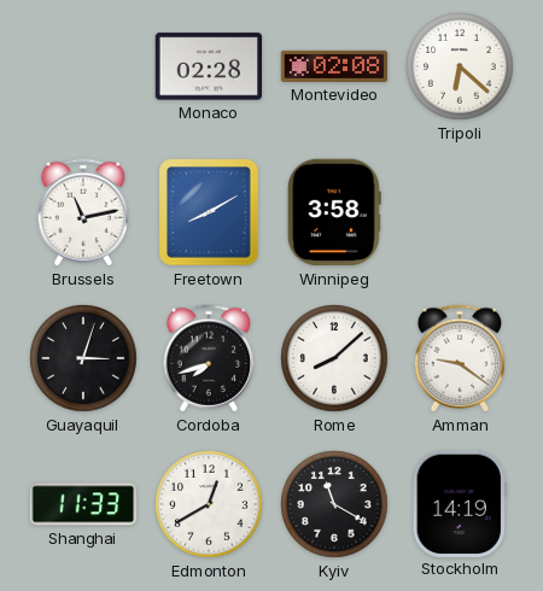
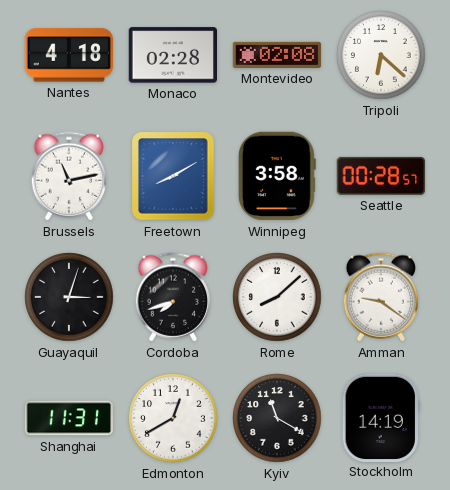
Nantes: none -> 4:18
Seattle: none -> 00:28
Shanghai: 11:33 -> 11:31
